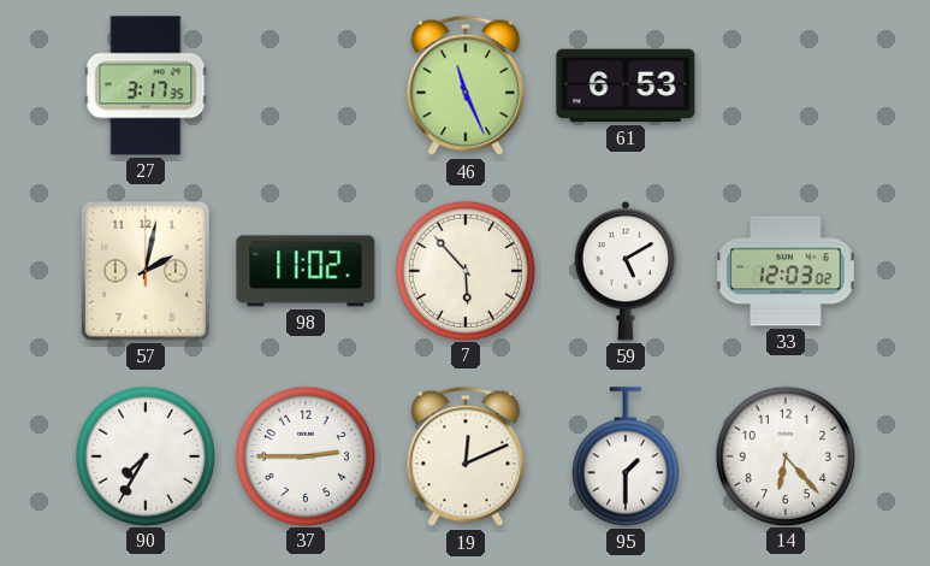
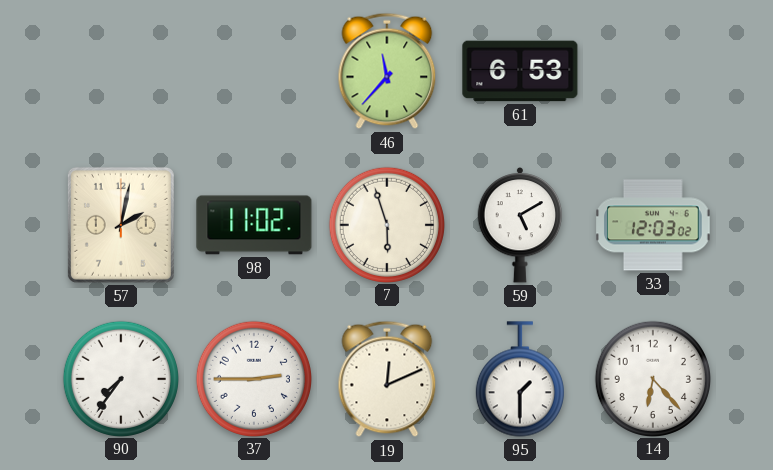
27: 3:17 -> none
46: 11:26 -> 11:37
7: 5:53 -> 5:57
90: 7:35 -> 7:36
